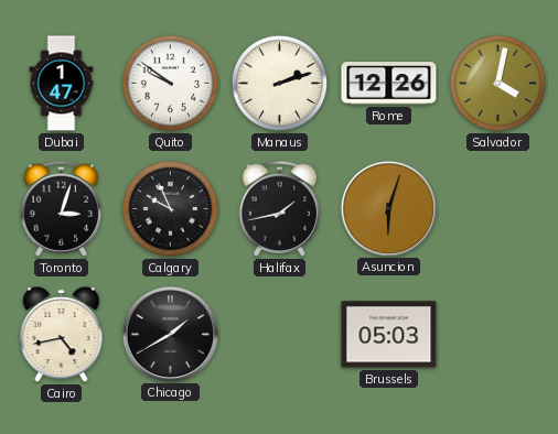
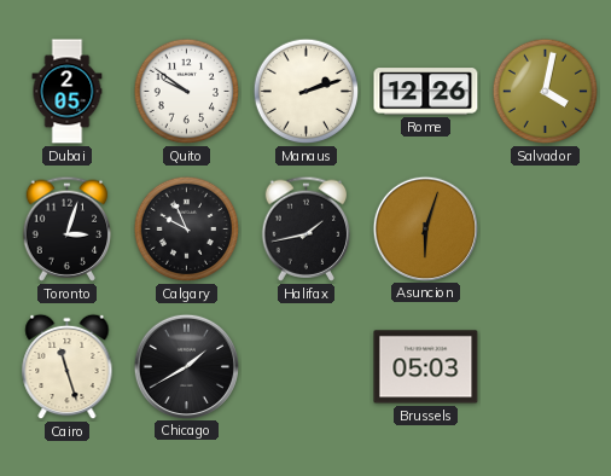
Dubai: 1:47 -> 2:05
Cairo: 4:43 -> 11:27
